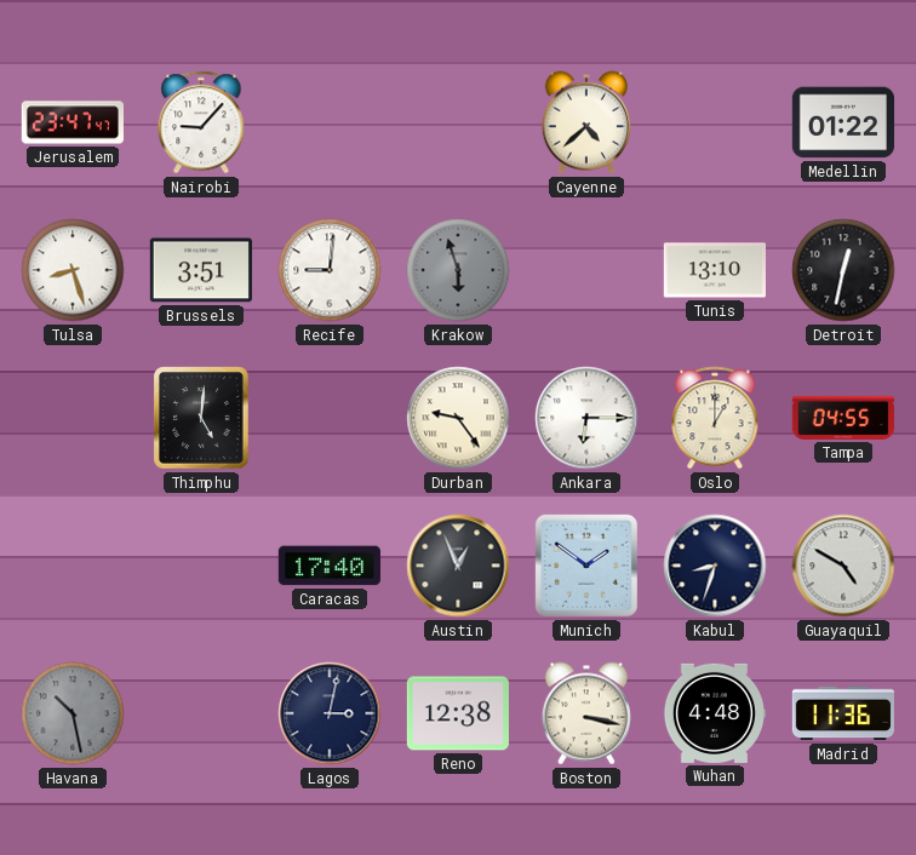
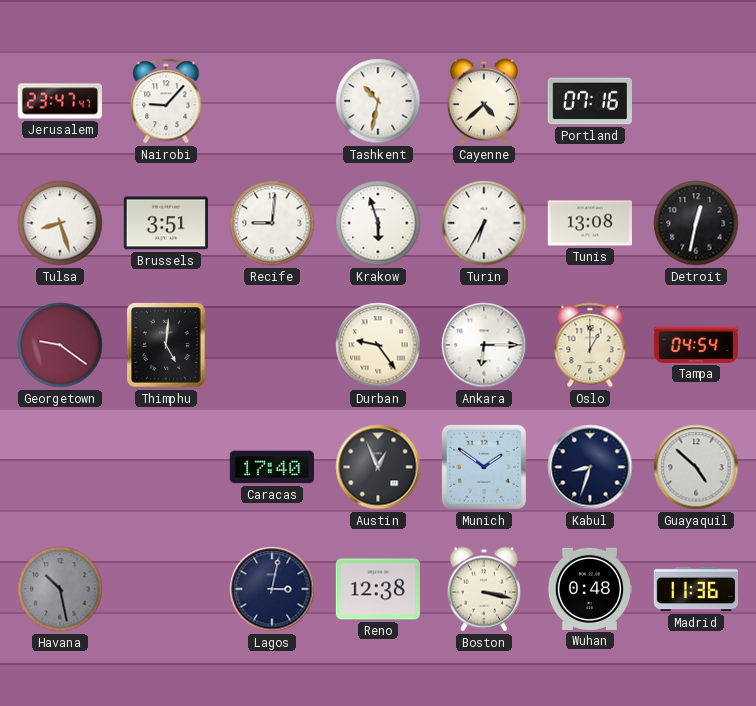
Tashkent: none -> 10:32
Portland: none -> 07:16
Medellin: 01:22 -> none
Krakow dial: grey -> white
Turin: none -> 6:35
Tunis: 13:10 -> 13:08
Georgetown: none -> 9:21
Tampa: 04:55 -> 04:54
Guayaquil: 4:50 -> 4:52
Wuhan: 4:48 -> 0:48
